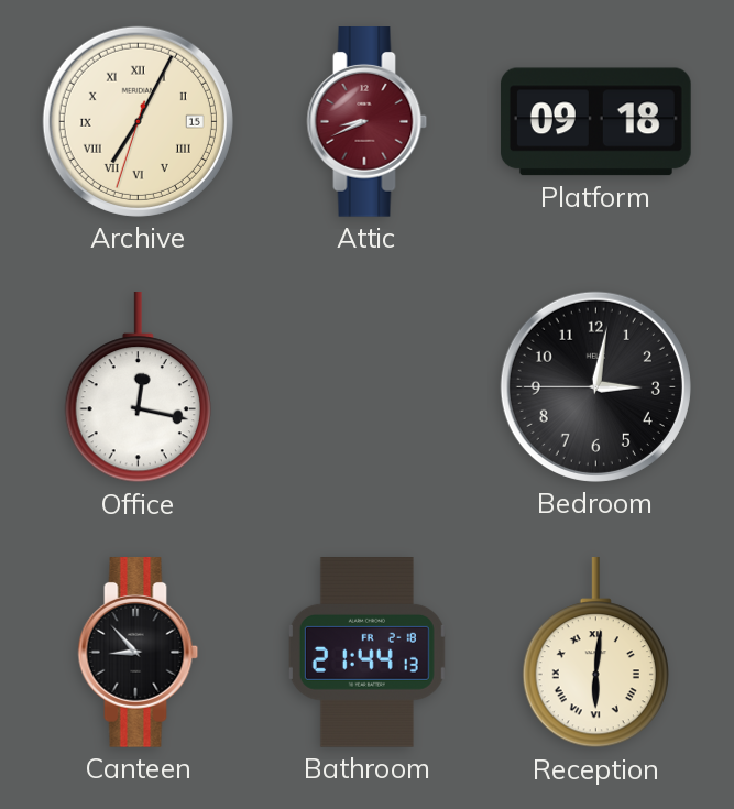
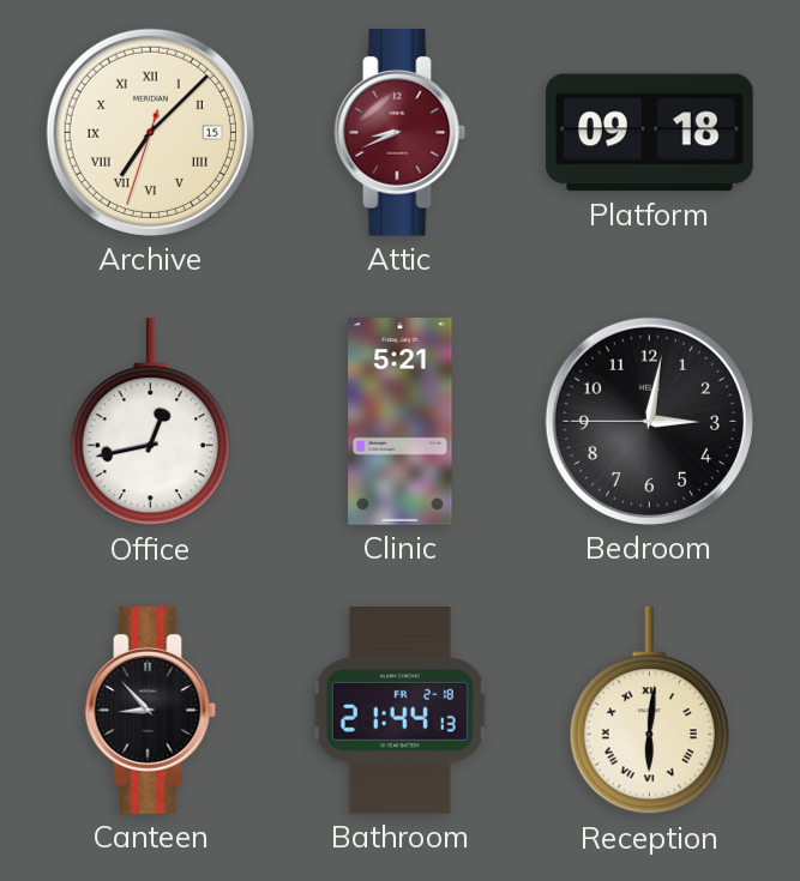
Archive: 7:04 -> 7:07
Office: 12:17 -> 12:43
Clinic: none -> 5:21
